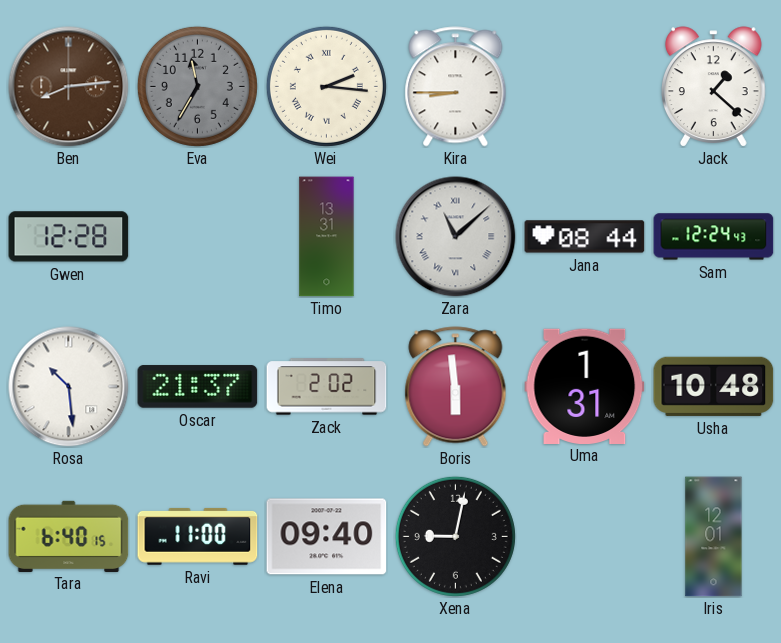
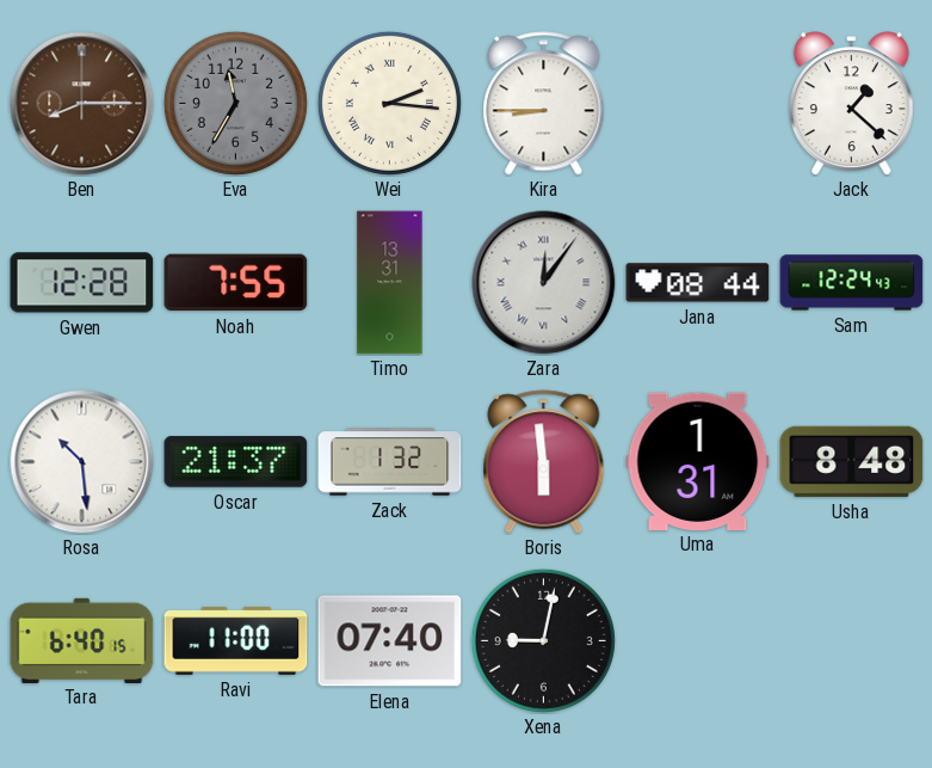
Ben: 8:14 -> 8:15
Noah: none -> 7:55
Zara: 11:08 -> 12:06
Zack: 2:02 -> 1:32
Usha: 10:48 -> 8:48
Elena: 09:40 -> 07:40
Iris: 12:01 -> none
